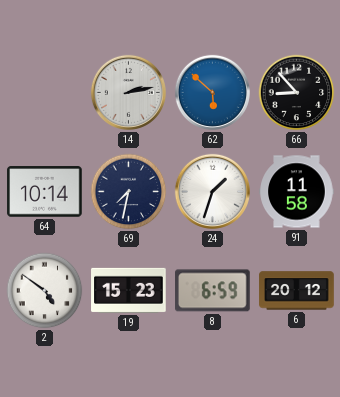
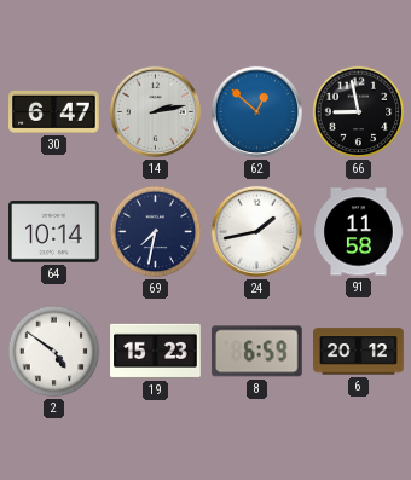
30: none -> 6:47
62: 5:52 -> 12:52
66: 8:53 -> 8:58
24: 1:33 -> 1:43
